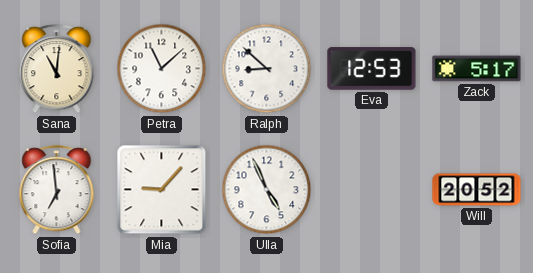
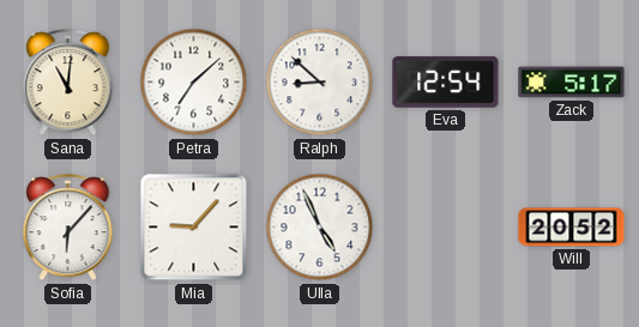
Petra: 11:08 -> 7:08
Eva: 12:53 -> 12:54
Sofia: 6:59 -> 6:07
